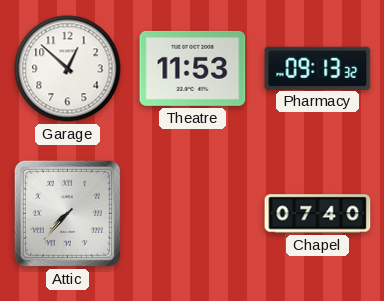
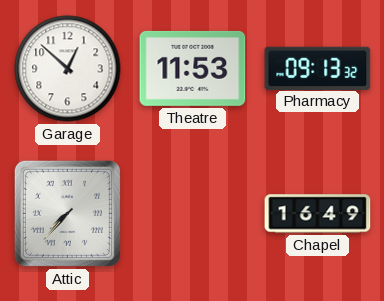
Chapel: 07:40 -> 16:49
